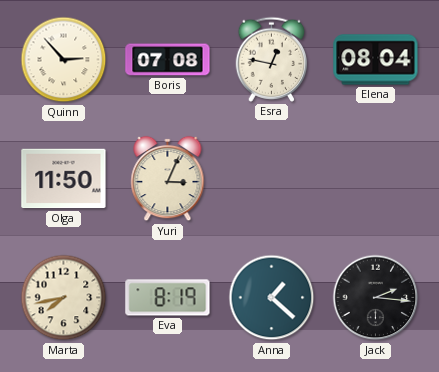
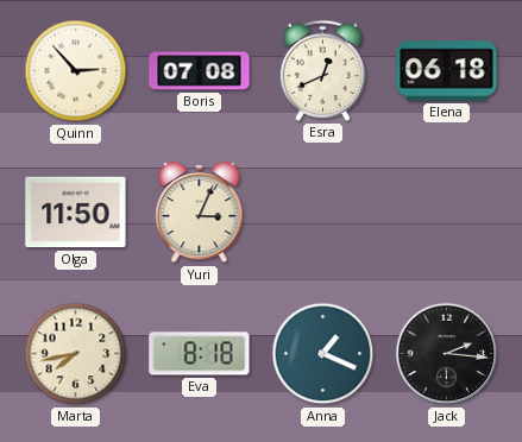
Esra: 12:47 -> 12:41
Elena: 08:04 -> 06:18
Eva: 8:19 -> 8:18
Anna: 1:22 -> 1:19
